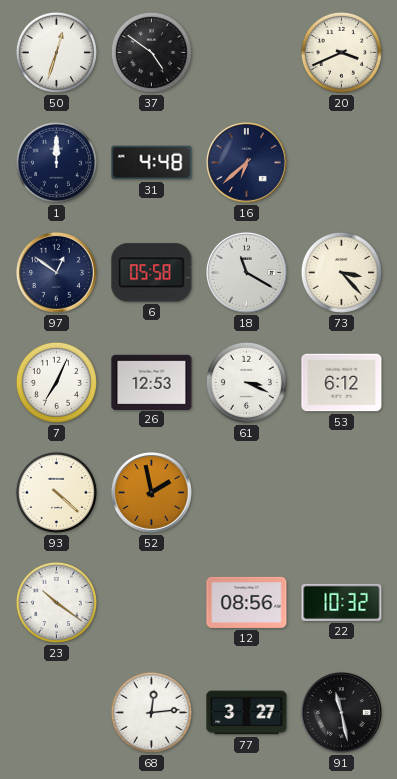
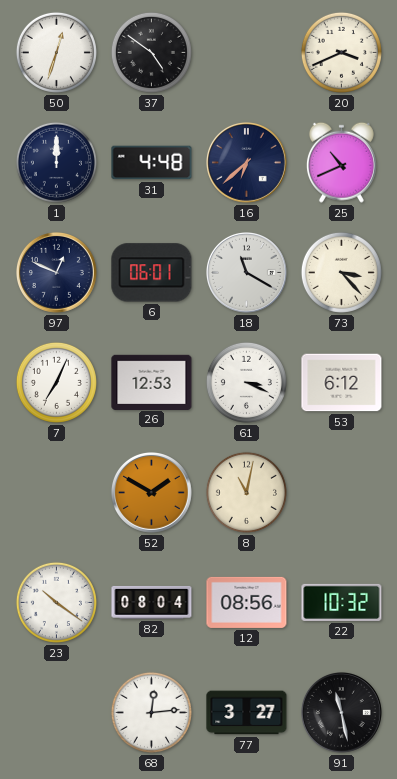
25: none -> 10:41
97: 12:51 -> 12:49
6: 05:58 -> 06:01
93: 4:22 -> none
52: 1:58 -> 1:50
8: none -> 11:02
82: none -> 08:04
